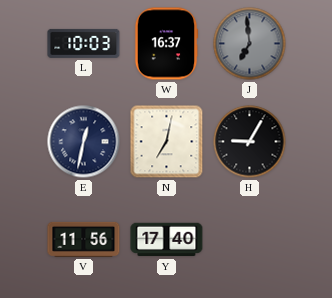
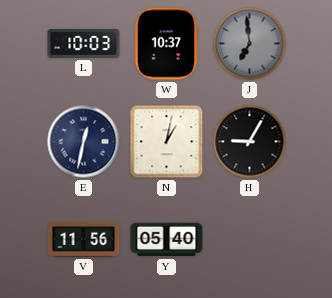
W: 16:37 -> 10:37
N: 7:02 -> 1:02
Y: 17:40 -> 05:40
